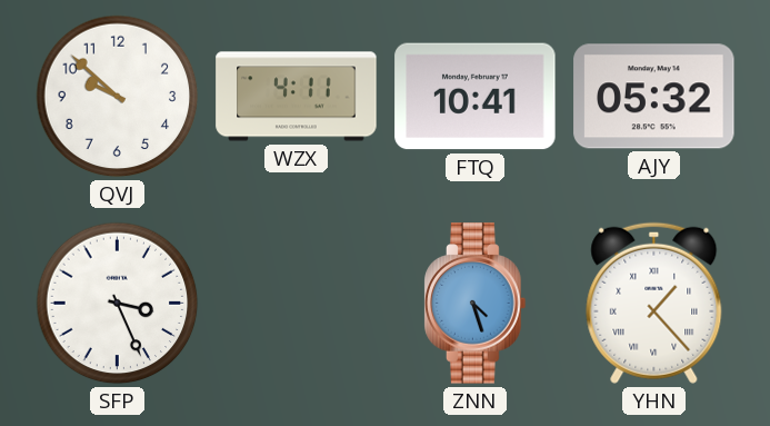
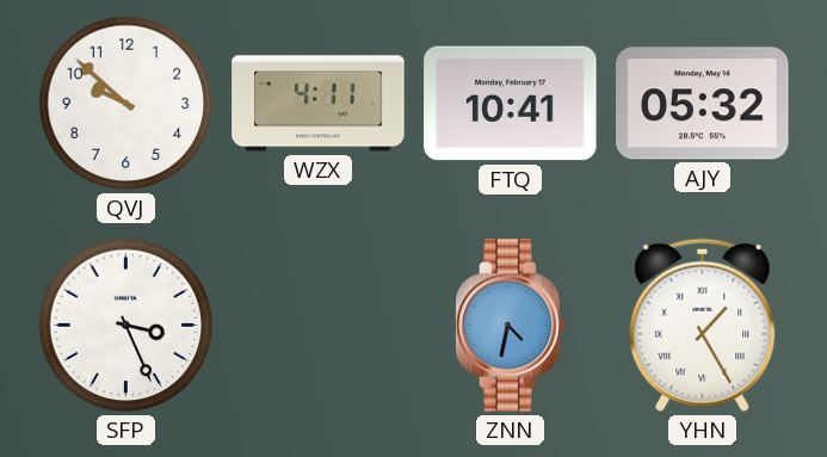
ZNN: 4:27 -> 4:32
YHN: 1:23 -> 1:25
